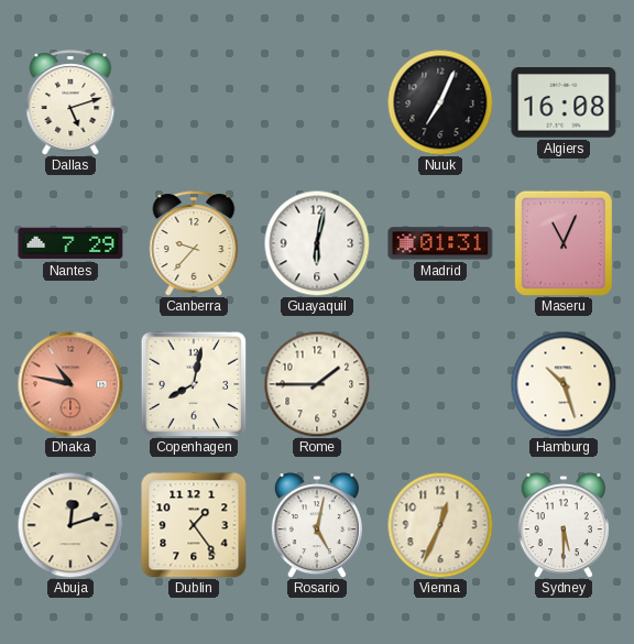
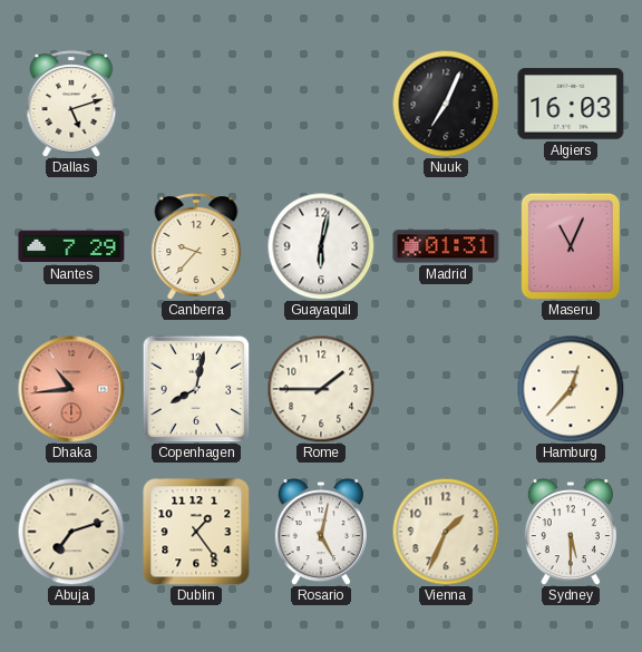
Algiers: 16:08 -> 16:03
Dhaka: 10:47 -> 10:44
Hamburg: 10:27 -> 12:37
Abuja: 12:12 -> 7:12
Vienna: 12:34 -> 1:34
